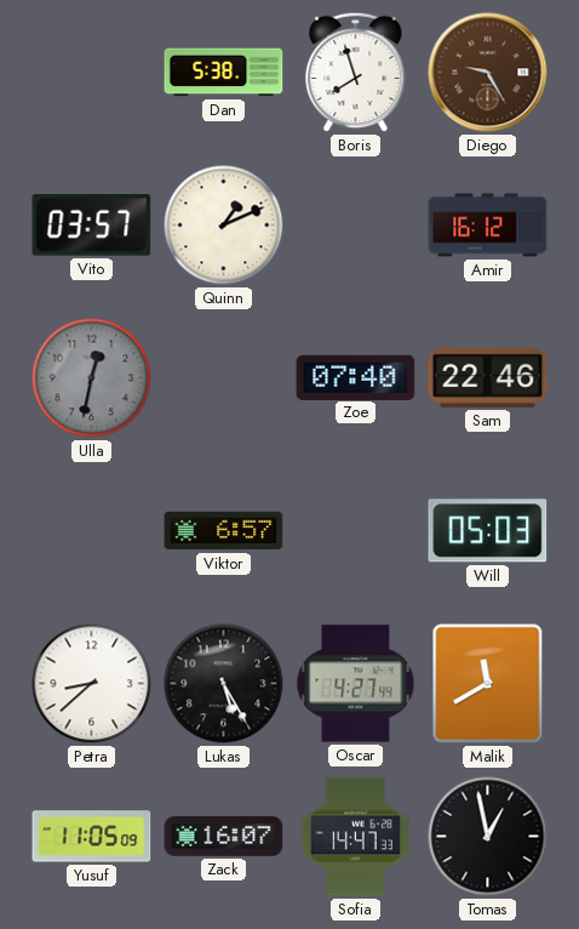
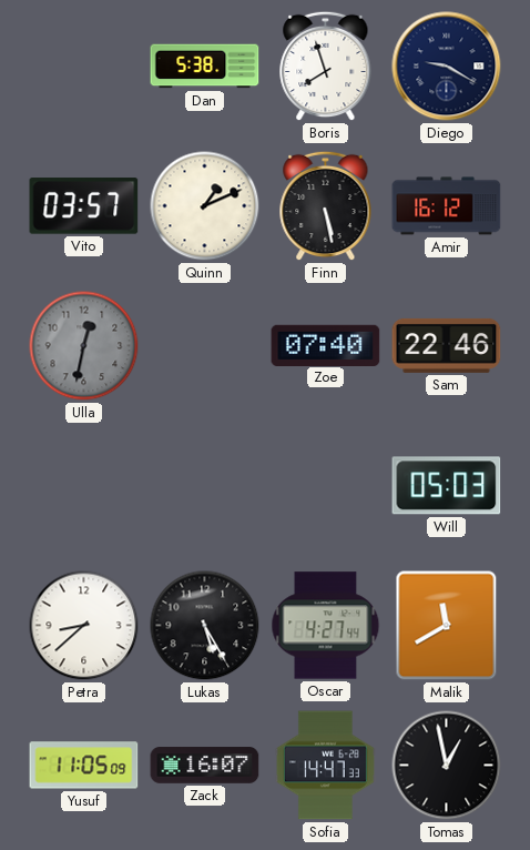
Diego: 9:25 -> 9:20
Diego dial: brown -> navy
Finn: none -> 5:28
Viktor: 6:57 -> none
